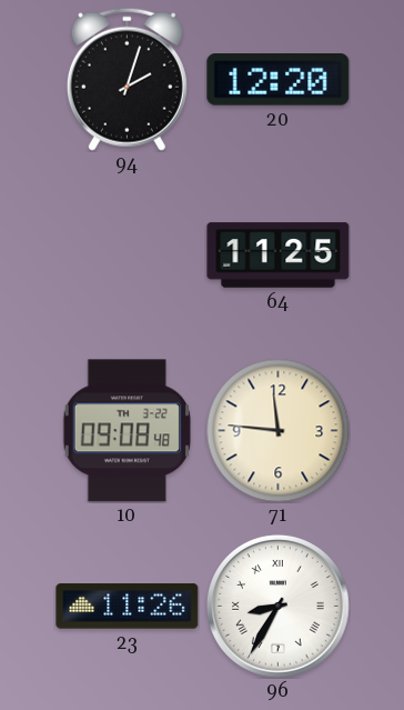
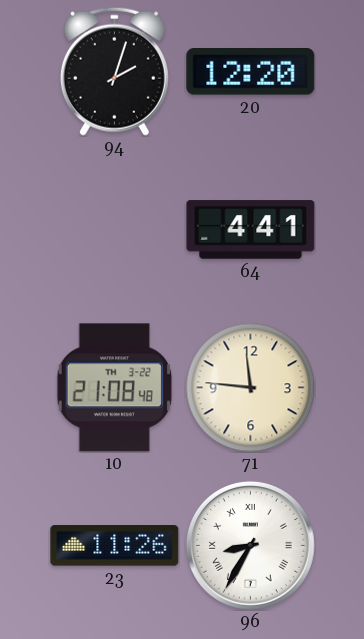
64: 11:25 -> 4:41
10: 09:08 -> 21:08
